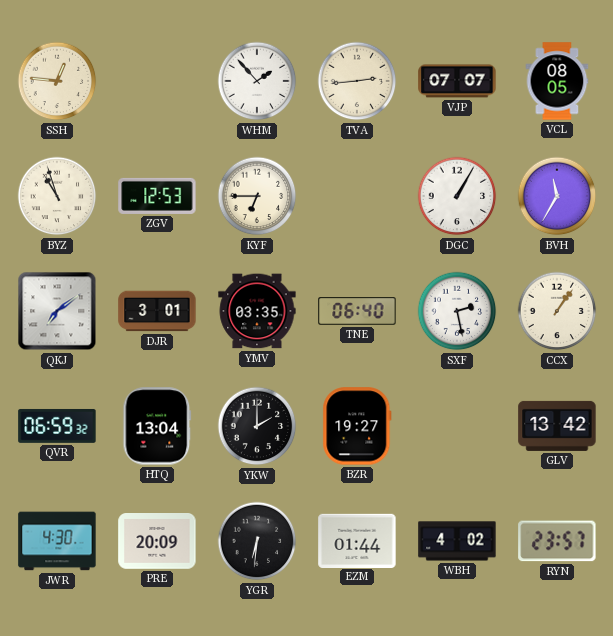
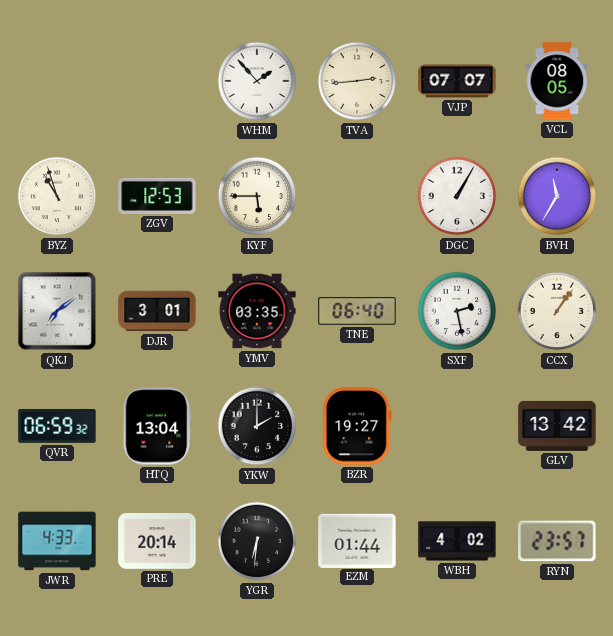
SSH: 12:46 -> none
KYF: 6:45 -> 5:45
JWR: 4:30 -> 4:33
PRE: 20:09 -> 20:14
